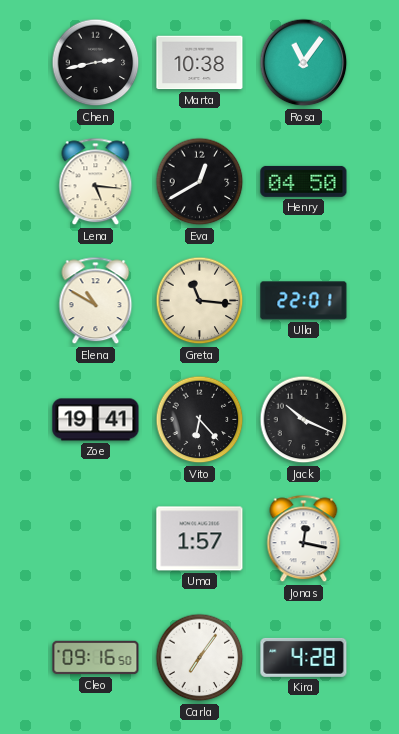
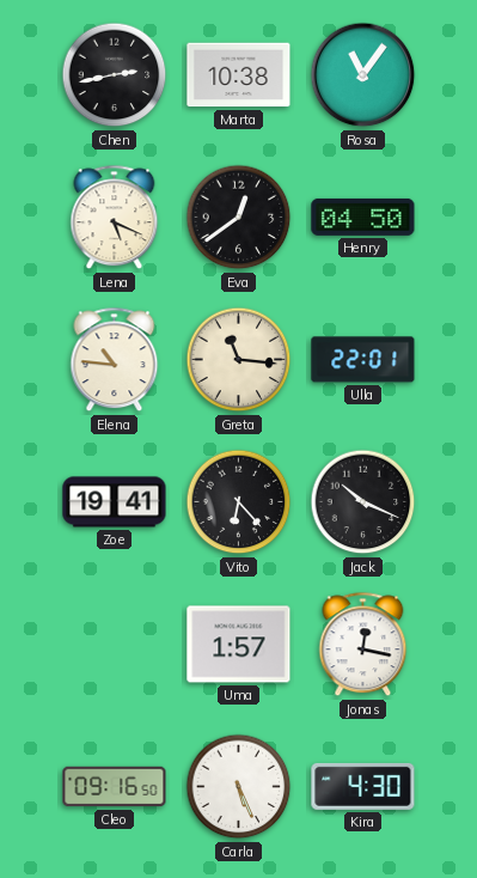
Lena: 5:16 -> 5:19
Eva: 12:40 -> 12:39
Elena: 10:50 -> 10:46
Carla: 7:06 -> 5:26
Kira: 4:28 -> 4:30
